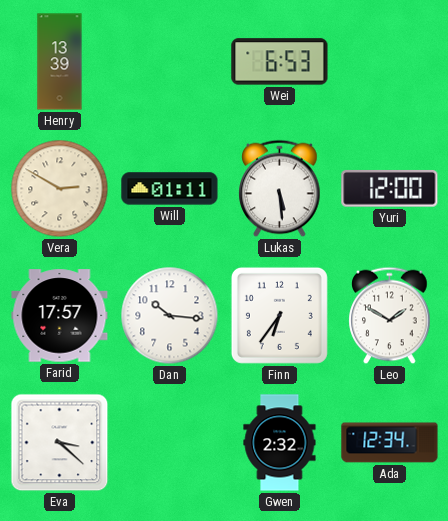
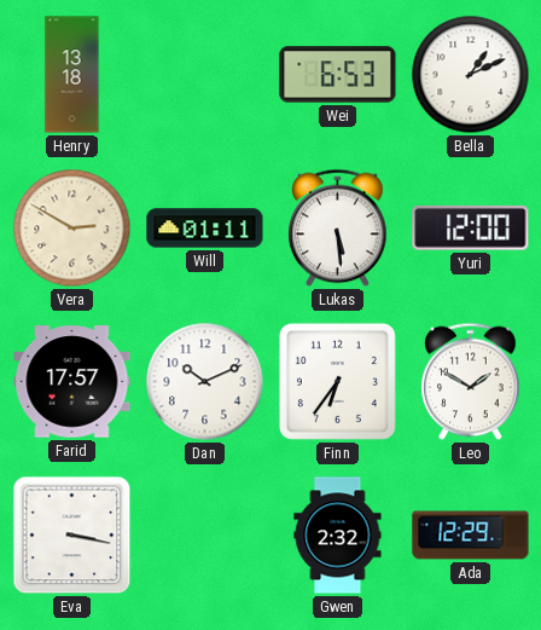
Henry: 13:39 -> 13:18
Bella: none -> 1:11
Dan: 10:16 -> 10:11
Eva: 3:22 -> 3:17
Ada: 12:34 -> 12:29
